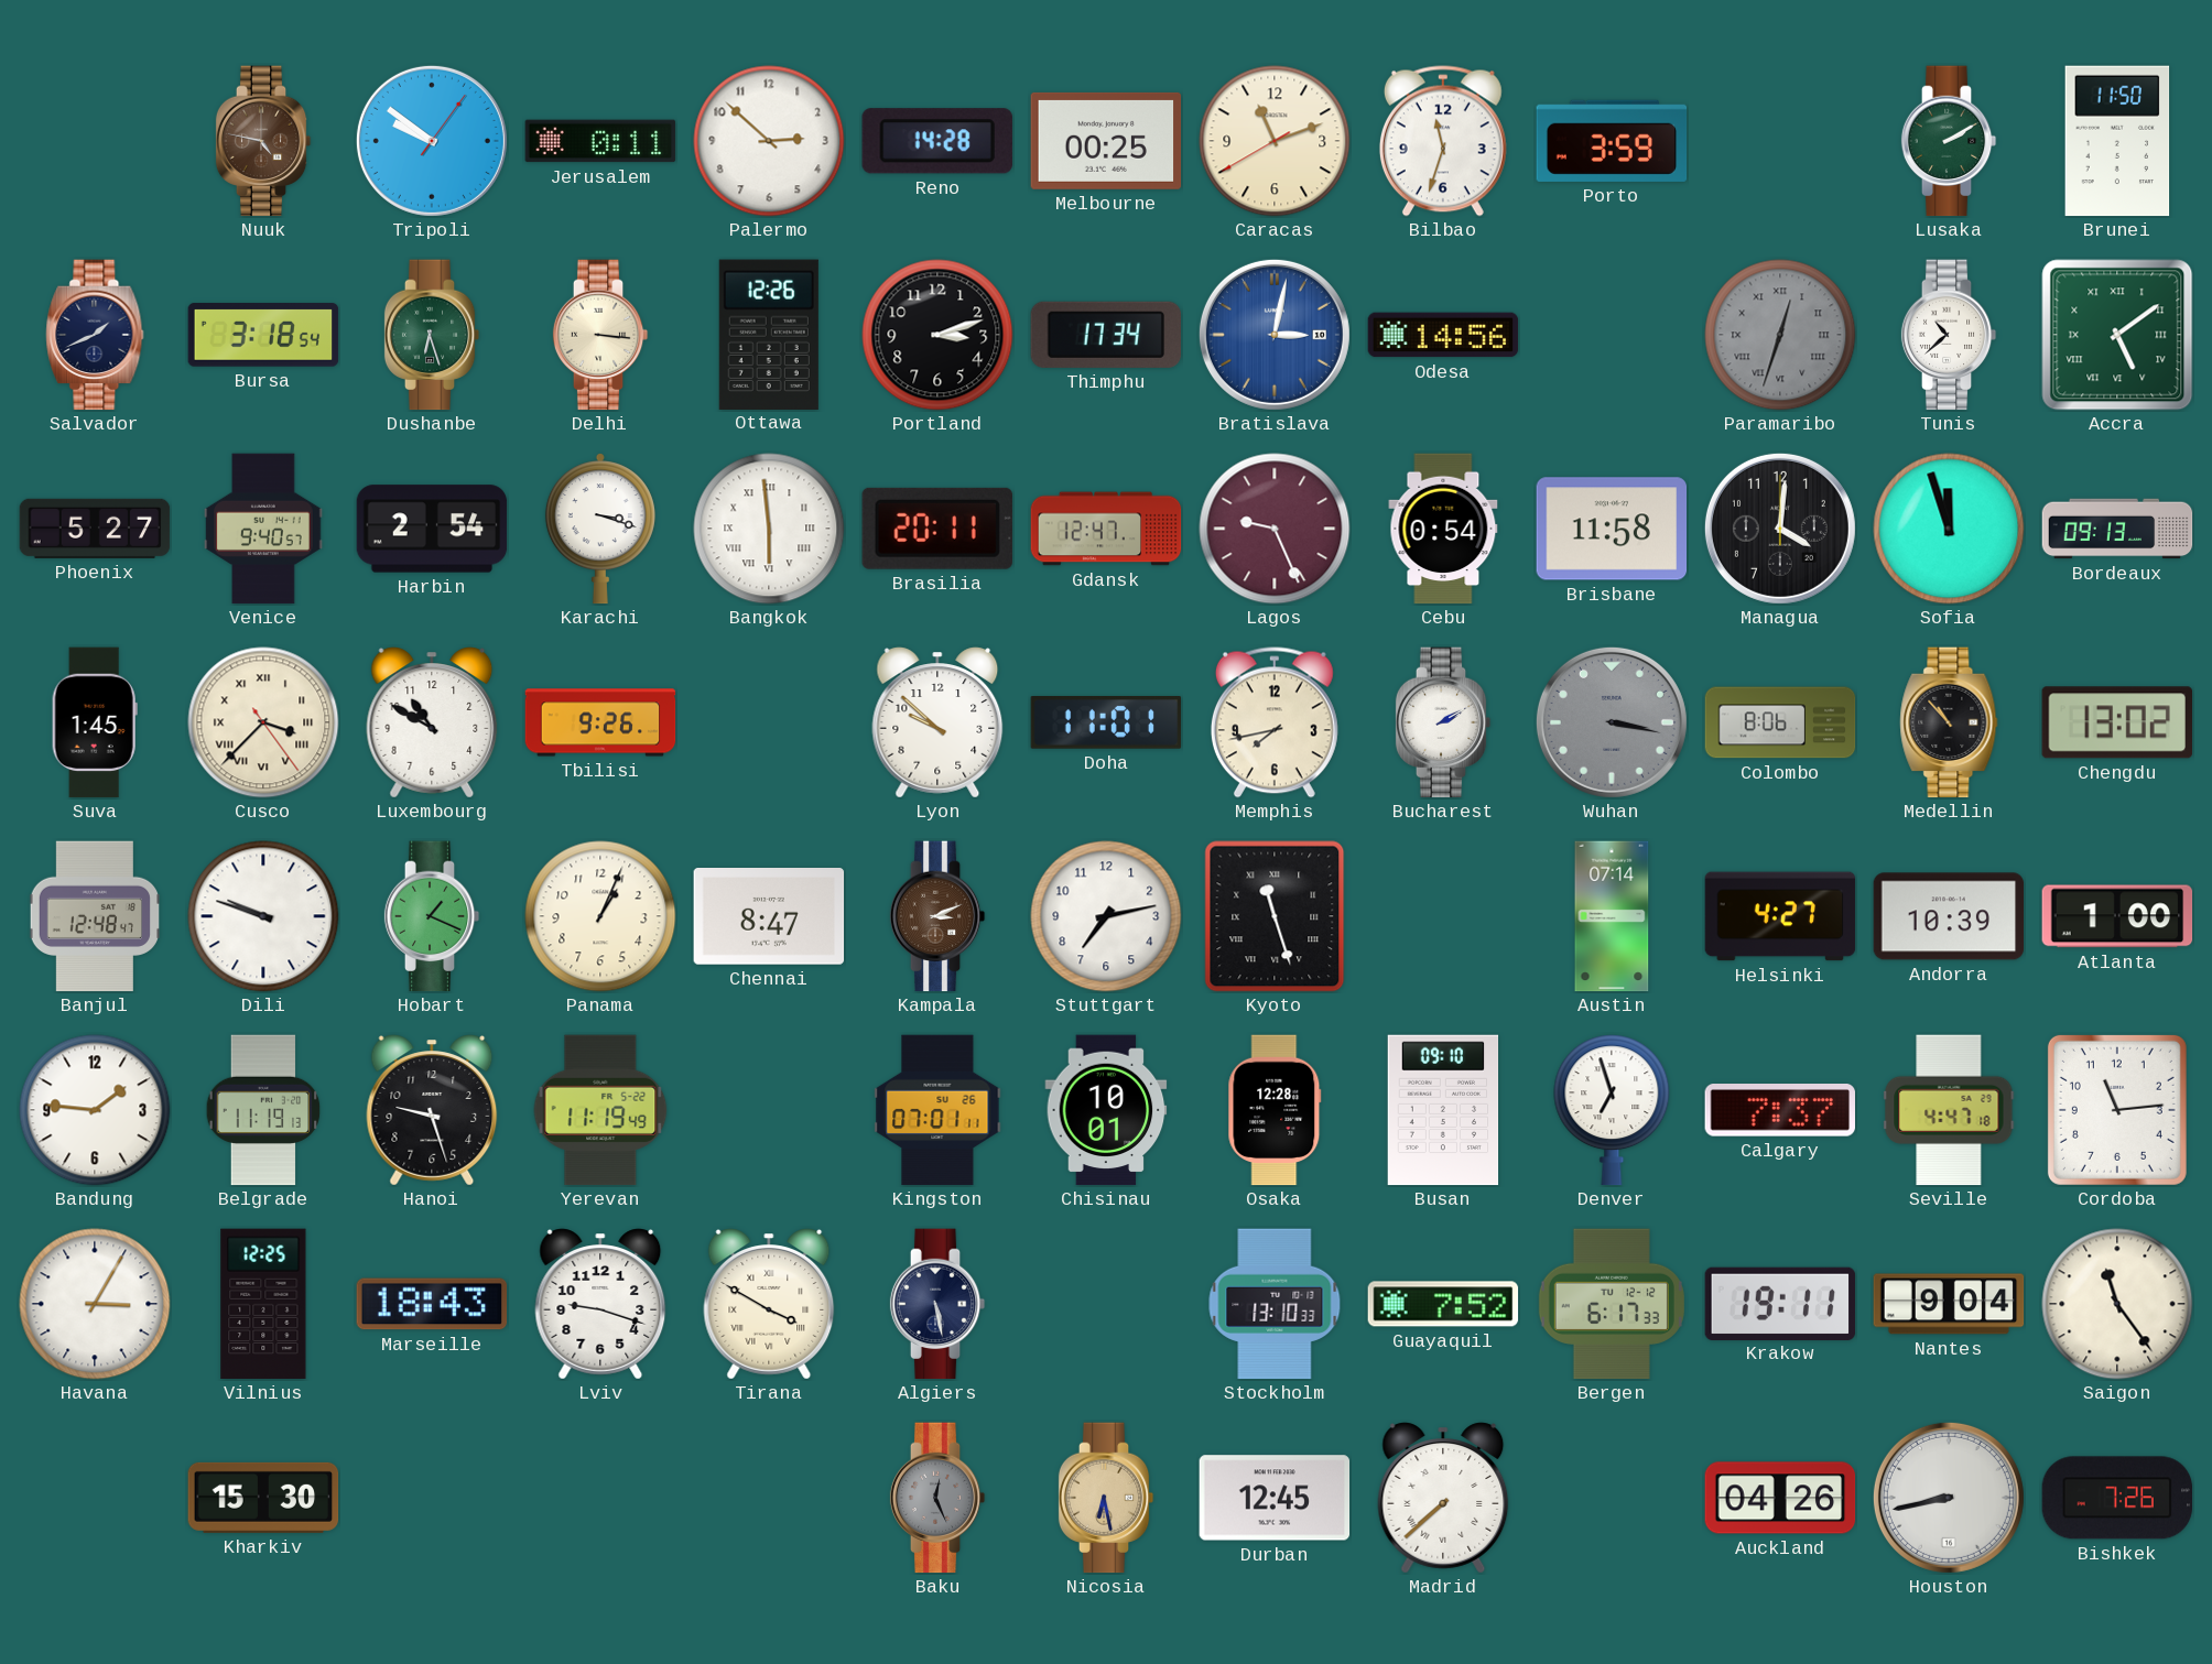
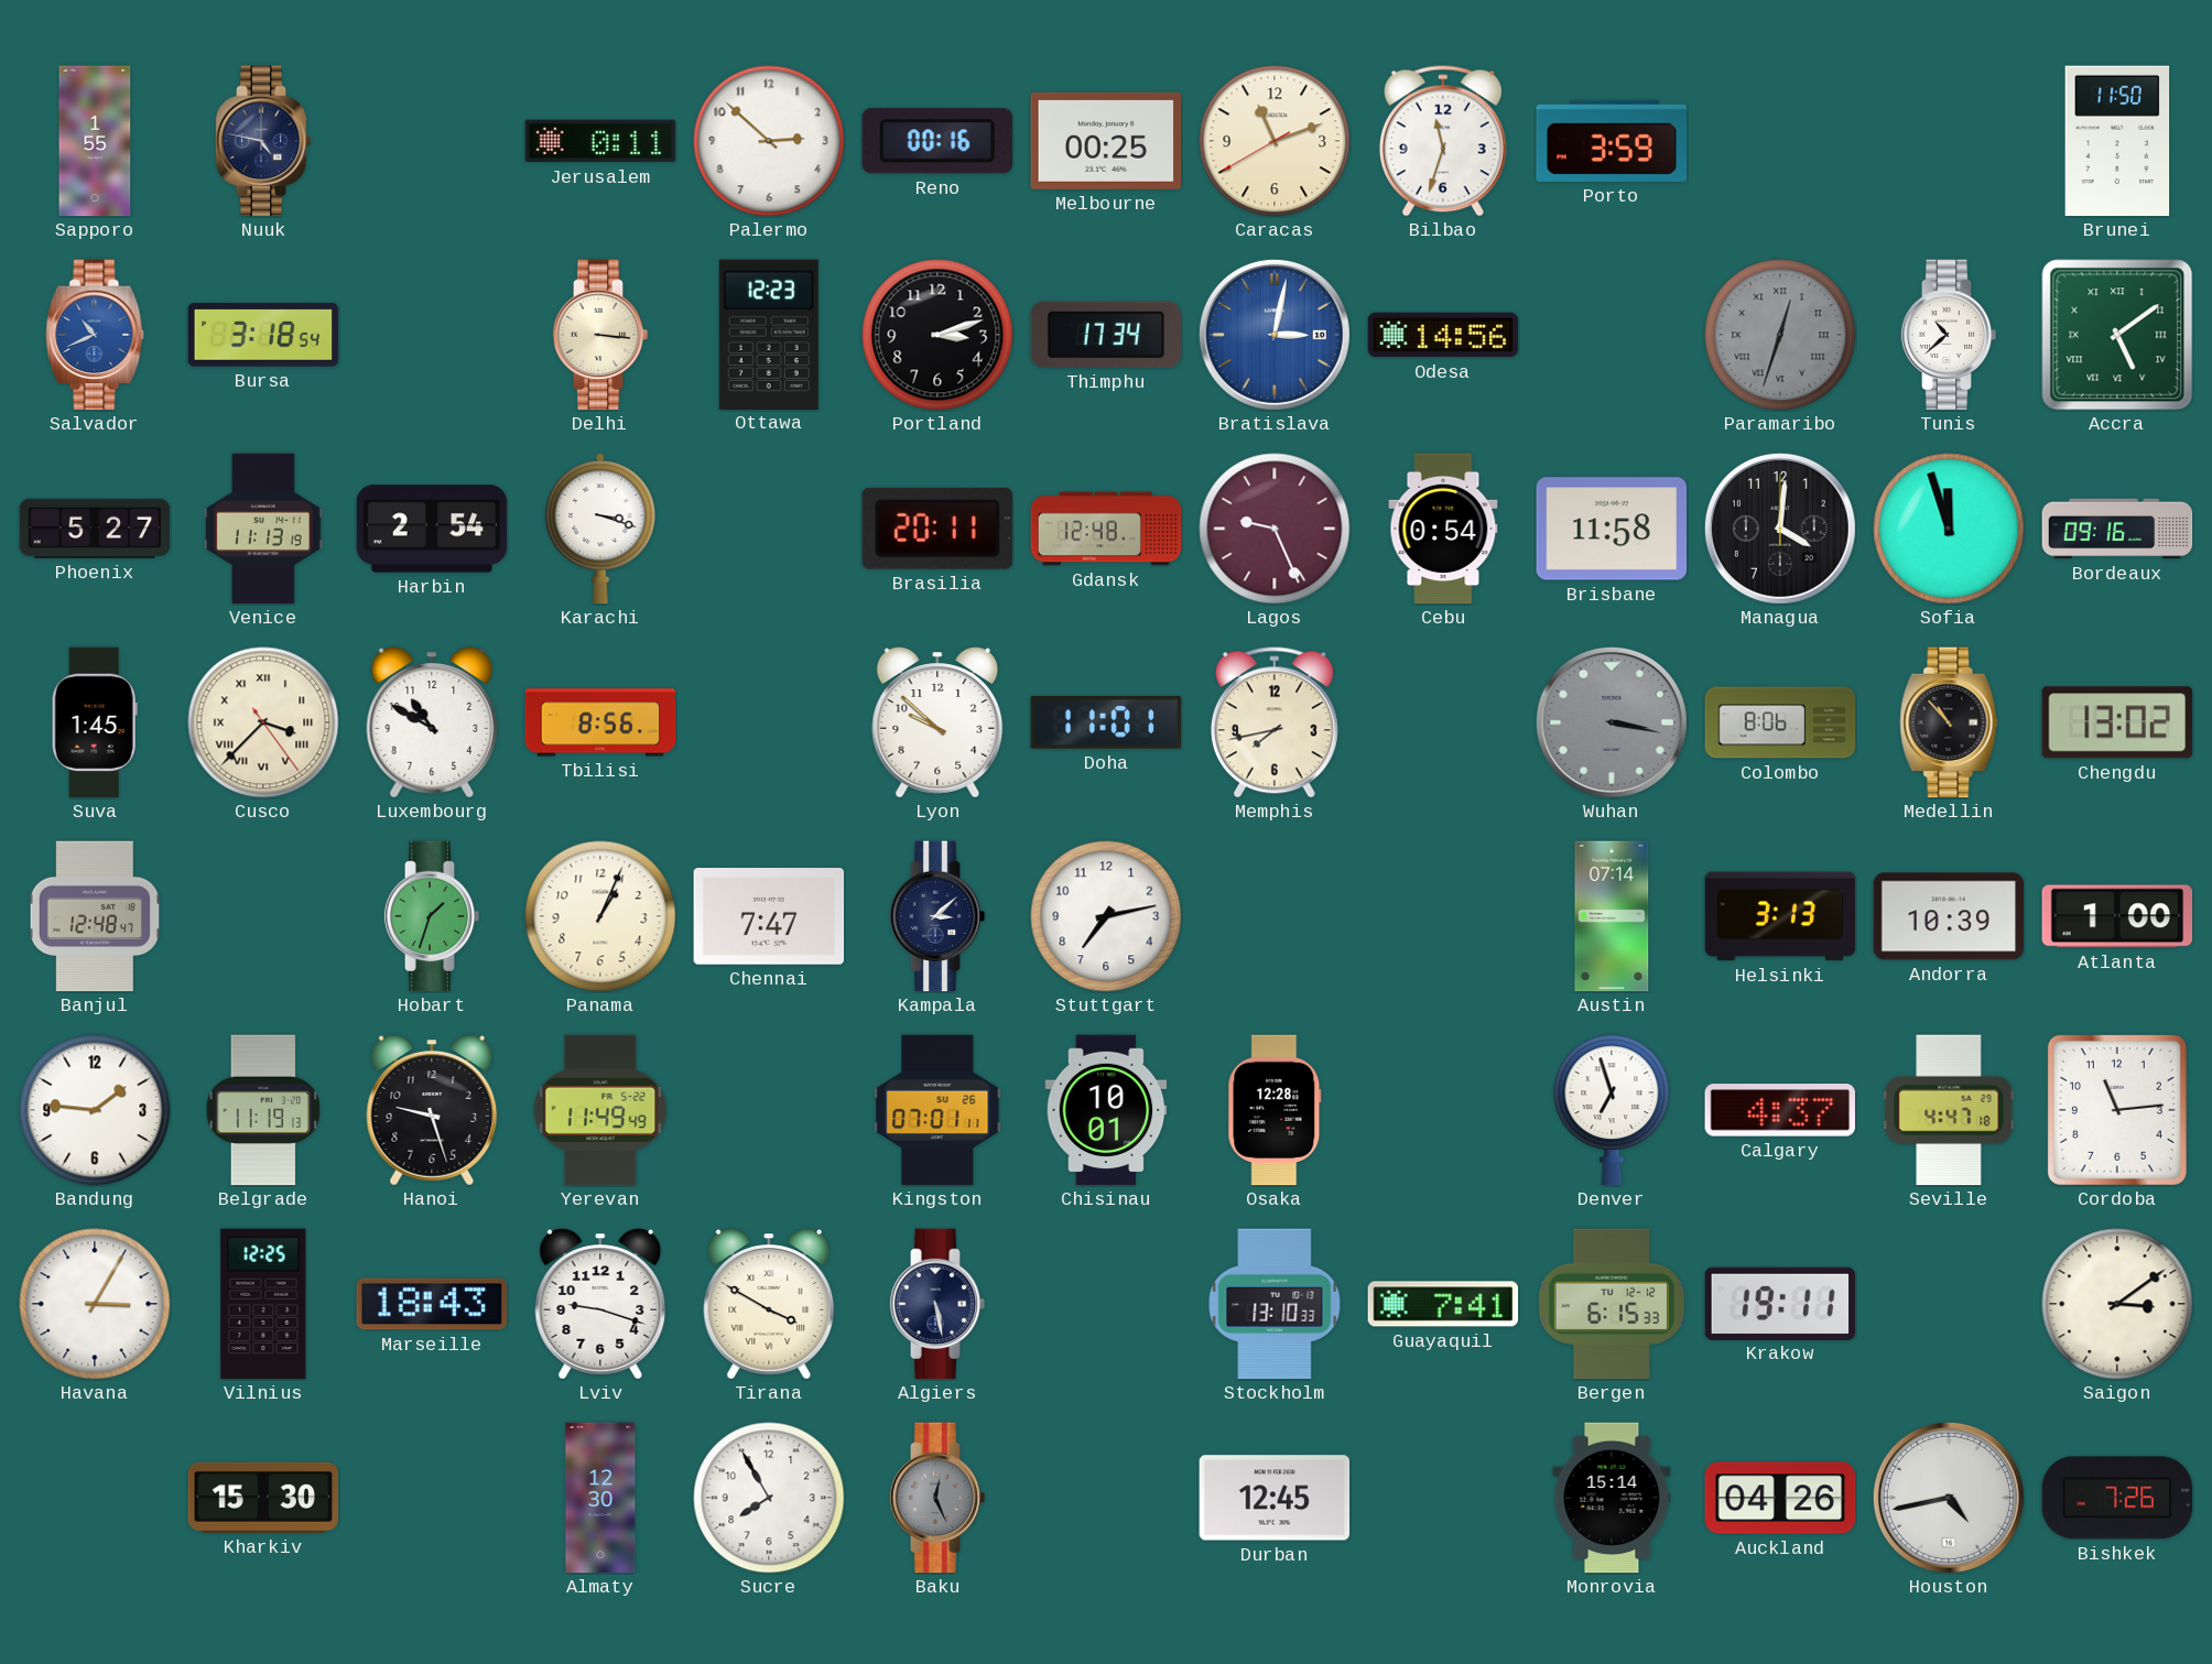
Sapporo: none -> 1:55
Nuuk dial: brown -> navy
Tripoli: 9:51 -> none
Reno: 14:28 -> 00:16
Lusaka: 2:10 -> none
Salvador: 1:41 -> 10:41
Salvador dial: navy -> blue
Dushanbe: 6:27 -> none
Ottawa: 12:26 -> 12:23
Venice: 9:40 -> 11:13
Bangkok: 5:59 -> none
Gdansk: 12:47 -> 12:48
Bordeaux: 09:13 -> 09:16
Tbilisi: 9:26 -> 8:56
Bucharest: 2:10 -> none
Dili: 9:48 -> none
Hobart: 1:19 -> 1:33
Chennai: 8:47 -> 7:47
Kampala: 3:11 -> 3:08
Kampala dial: brown -> navy
Kyoto: 11:27 -> none
Helsinki: 4:27 -> 3:13
Yerevan: 11:19 -> 11:49
Busan: 09:10 -> none
Calgary: 7:37 -> 4:37
Guayaquil: 7:52 -> 7:41
Bergen: 6:17 -> 6:15
Nantes: 9:04 -> none
Saigon: 11:24 -> 3:09
Almaty: none -> 12:30
Sucre: none -> 7:55
Nicosia: 6:28 -> none
Madrid: 7:38 -> none
Monrovia: none -> 15:14
Houston: 8:43 -> 4:43
